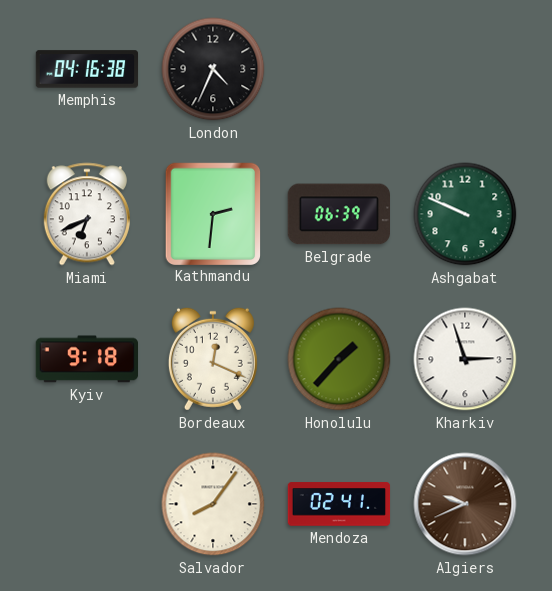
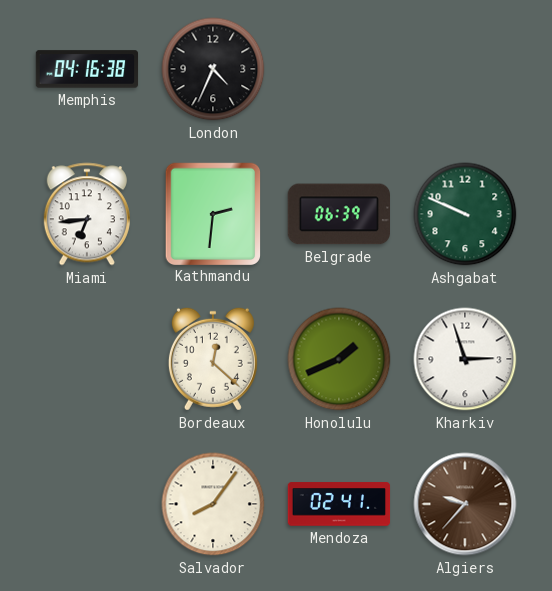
Miami: 6:41 -> 6:44
Kyiv: 9:18 -> none
Bordeaux: 12:19 -> 12:22
Honolulu: 1:37 -> 1:41
Algiers: 9:41 -> 9:37
